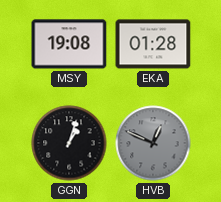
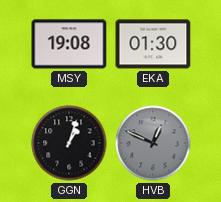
EKA: 01:28 -> 01:30
